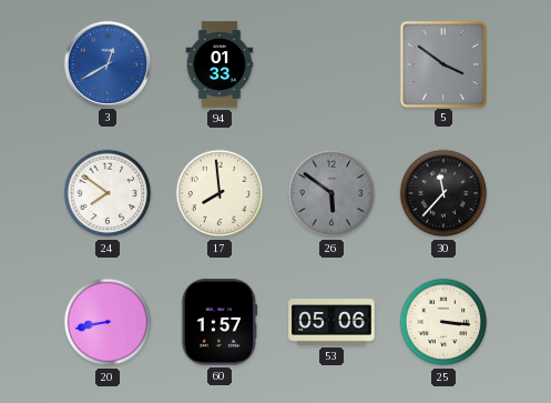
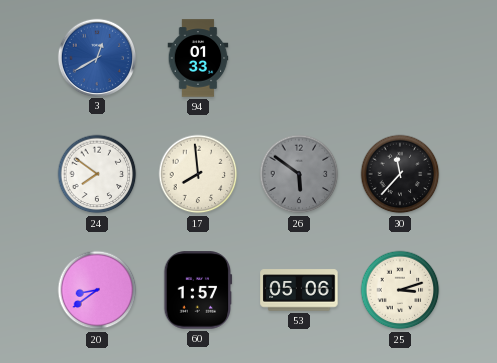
5: 3:51 -> none
20: 8:43 -> 8:39
25: 3:16 -> 3:12
